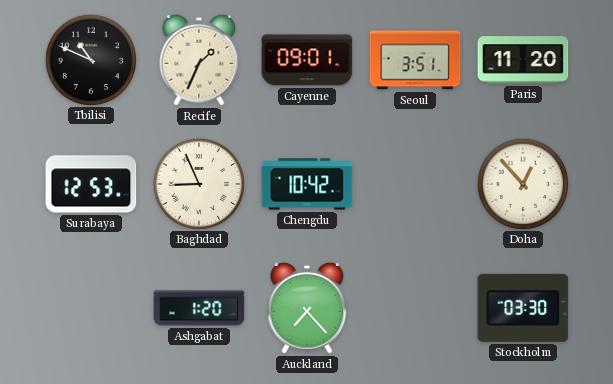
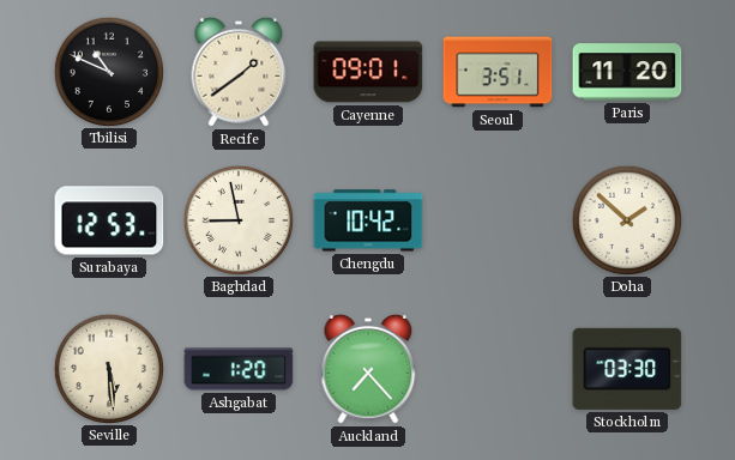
Recife: 1:34 -> 1:39
Baghdad: 8:56 -> 8:58
Doha: 12:53 -> 1:52
Seville: none -> 5:29
